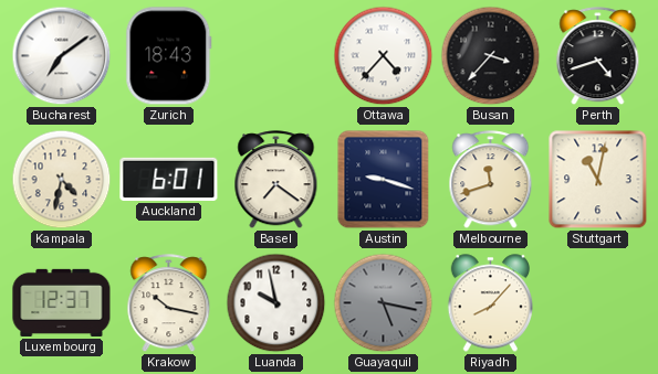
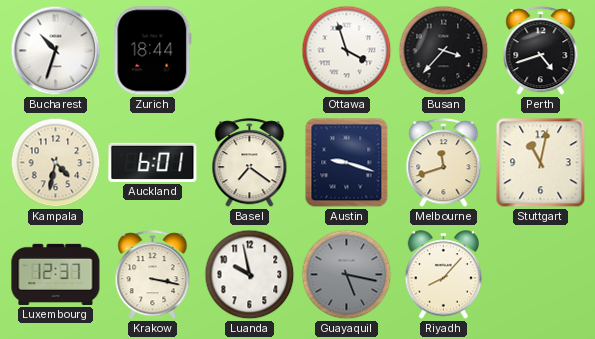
Bucharest: 7:09 -> 10:33
Zurich: 18:43 -> 18:44
Ottawa: 4:37 -> 3:57
Krakow: 10:17 -> 3:17
